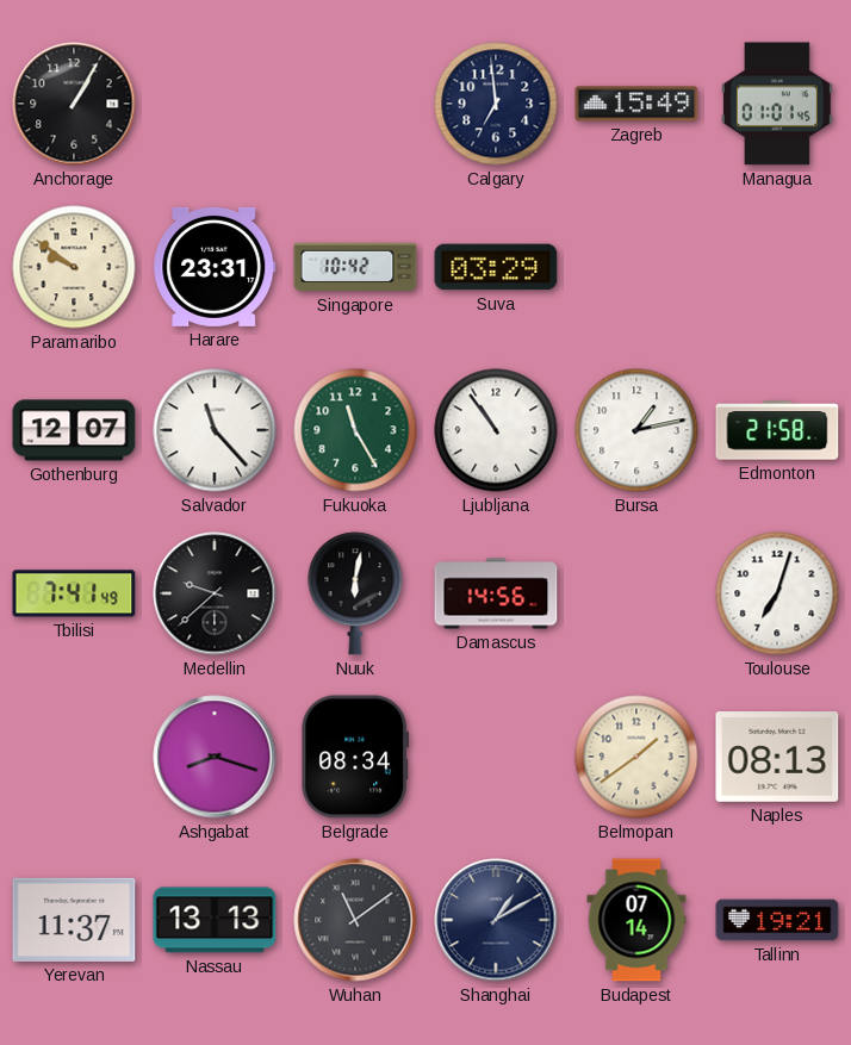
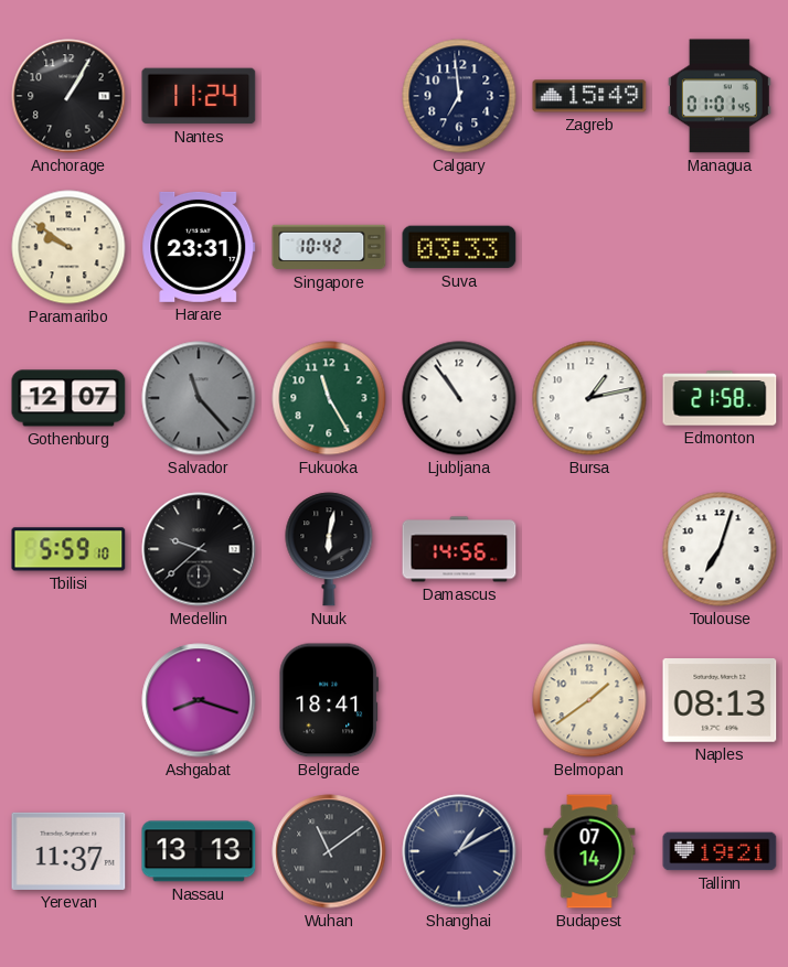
Nantes: none -> 11:24
Suva: 03:29 -> 03:33
Salvador dial: white -> grey
Tbilisi: 7:41 -> 5:59
Belgrade: 08:34 -> 18:41
